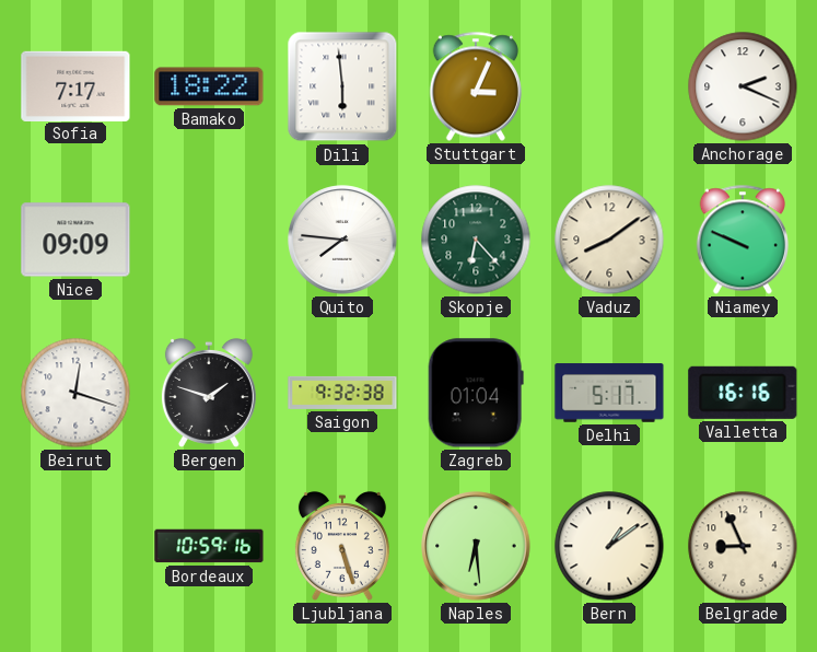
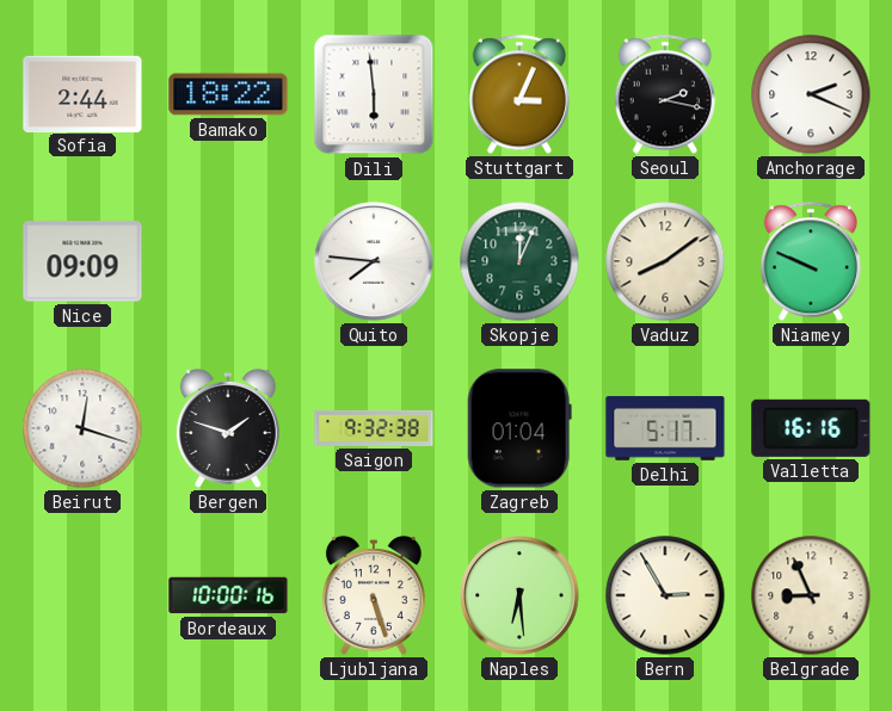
Sofia: 7:17 -> 2:44
Seoul: none -> 2:17
Skopje: 6:23 -> 12:04
Bordeaux: 10:59 -> 10:00
Bern: 1:09 -> 2:55
